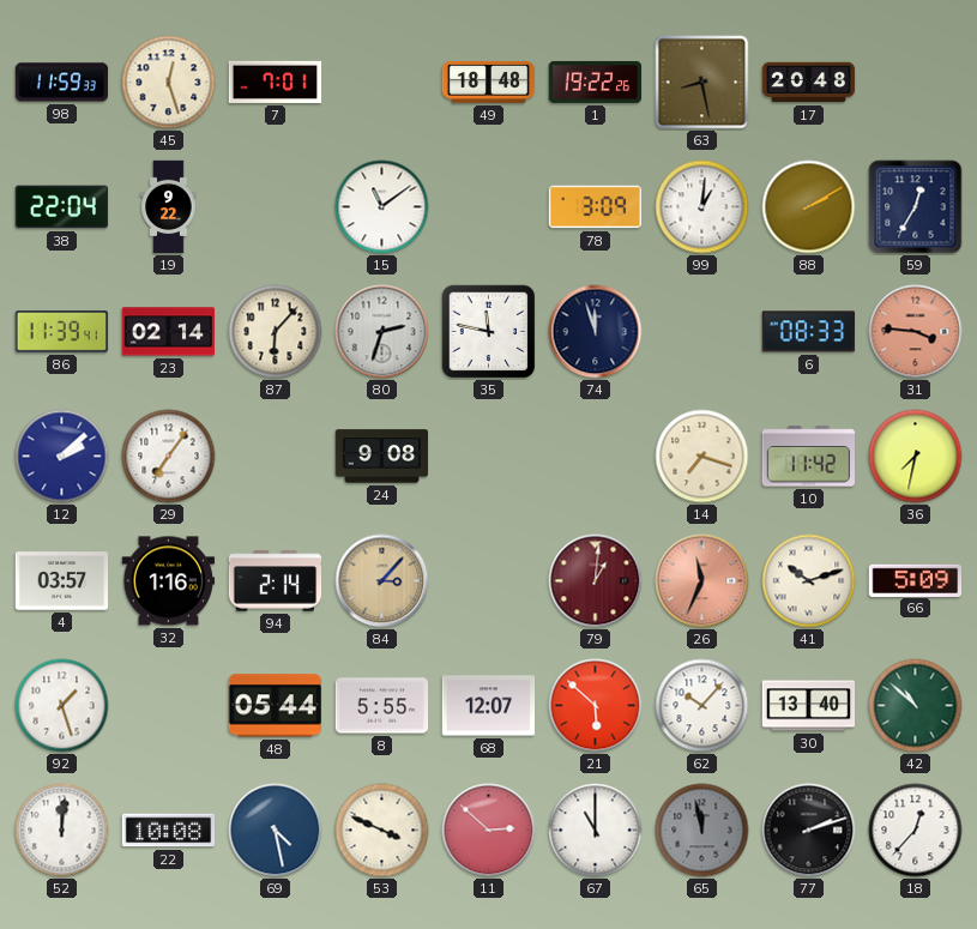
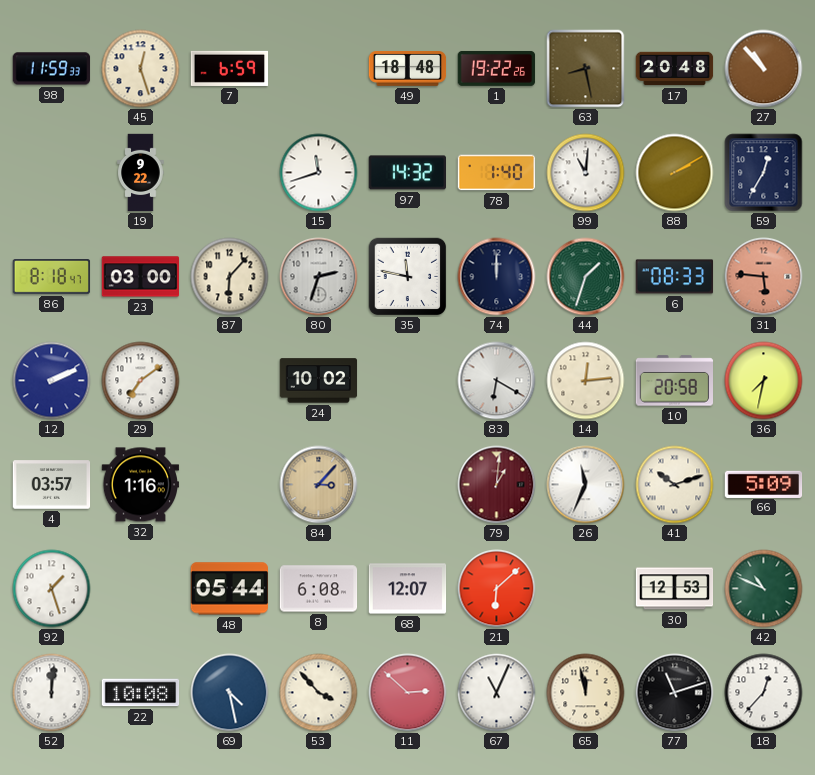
7: 7:01 -> 6:59
27: none -> 10:53
38: 22:04 -> none
15: 11:09 -> 11:42
97: none -> 14:32
78: 3:09 -> 1:40
99: 1:01 -> 11:01
86: 11:39 -> 8:18
23: 02:14 -> 03:00
74: 11:57 -> 12:00
44: none -> 1:33
31: 3:46 -> 5:46
12: 2:08 -> 2:11
29: 7:06 -> 7:09
24: 9:08 -> 10:02
83: none -> 6:20
14: 7:18 -> 12:14
10: 11:42 -> 20:58
94: 2:14 -> none
26 dial: salmon -> white
8: 5:55 -> 6:08
21: 5:52 -> 6:08
62: 10:07 -> none
30: 13:40 -> 12:53
42: 10:52 -> 10:49
53: 3:49 -> 3:53
67: 11:00 -> 11:04
65 dial: grey -> cream
77: 2:12 -> 11:12
